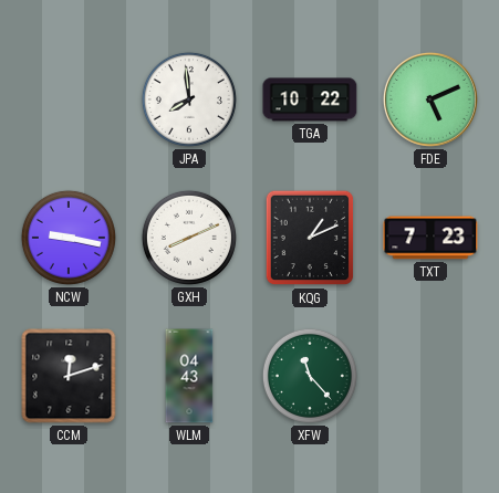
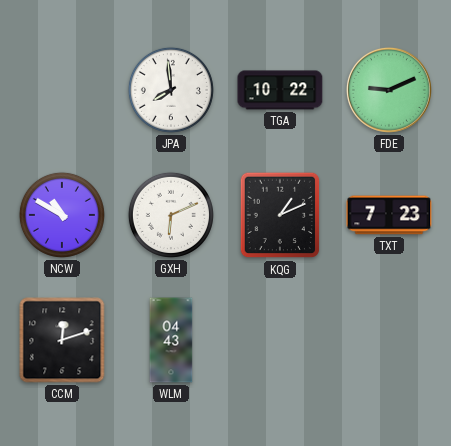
FDE: 5:11 -> 9:11
NCW: 9:17 -> 10:50
GXH: 8:11 -> 6:11
XFW: 11:23 -> none
